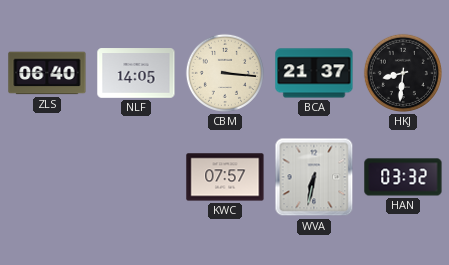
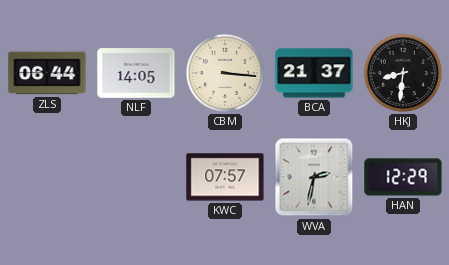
ZLS: 06:40 -> 06:44
WVA: 6:32 -> 2:32
HAN: 03:32 -> 12:29
